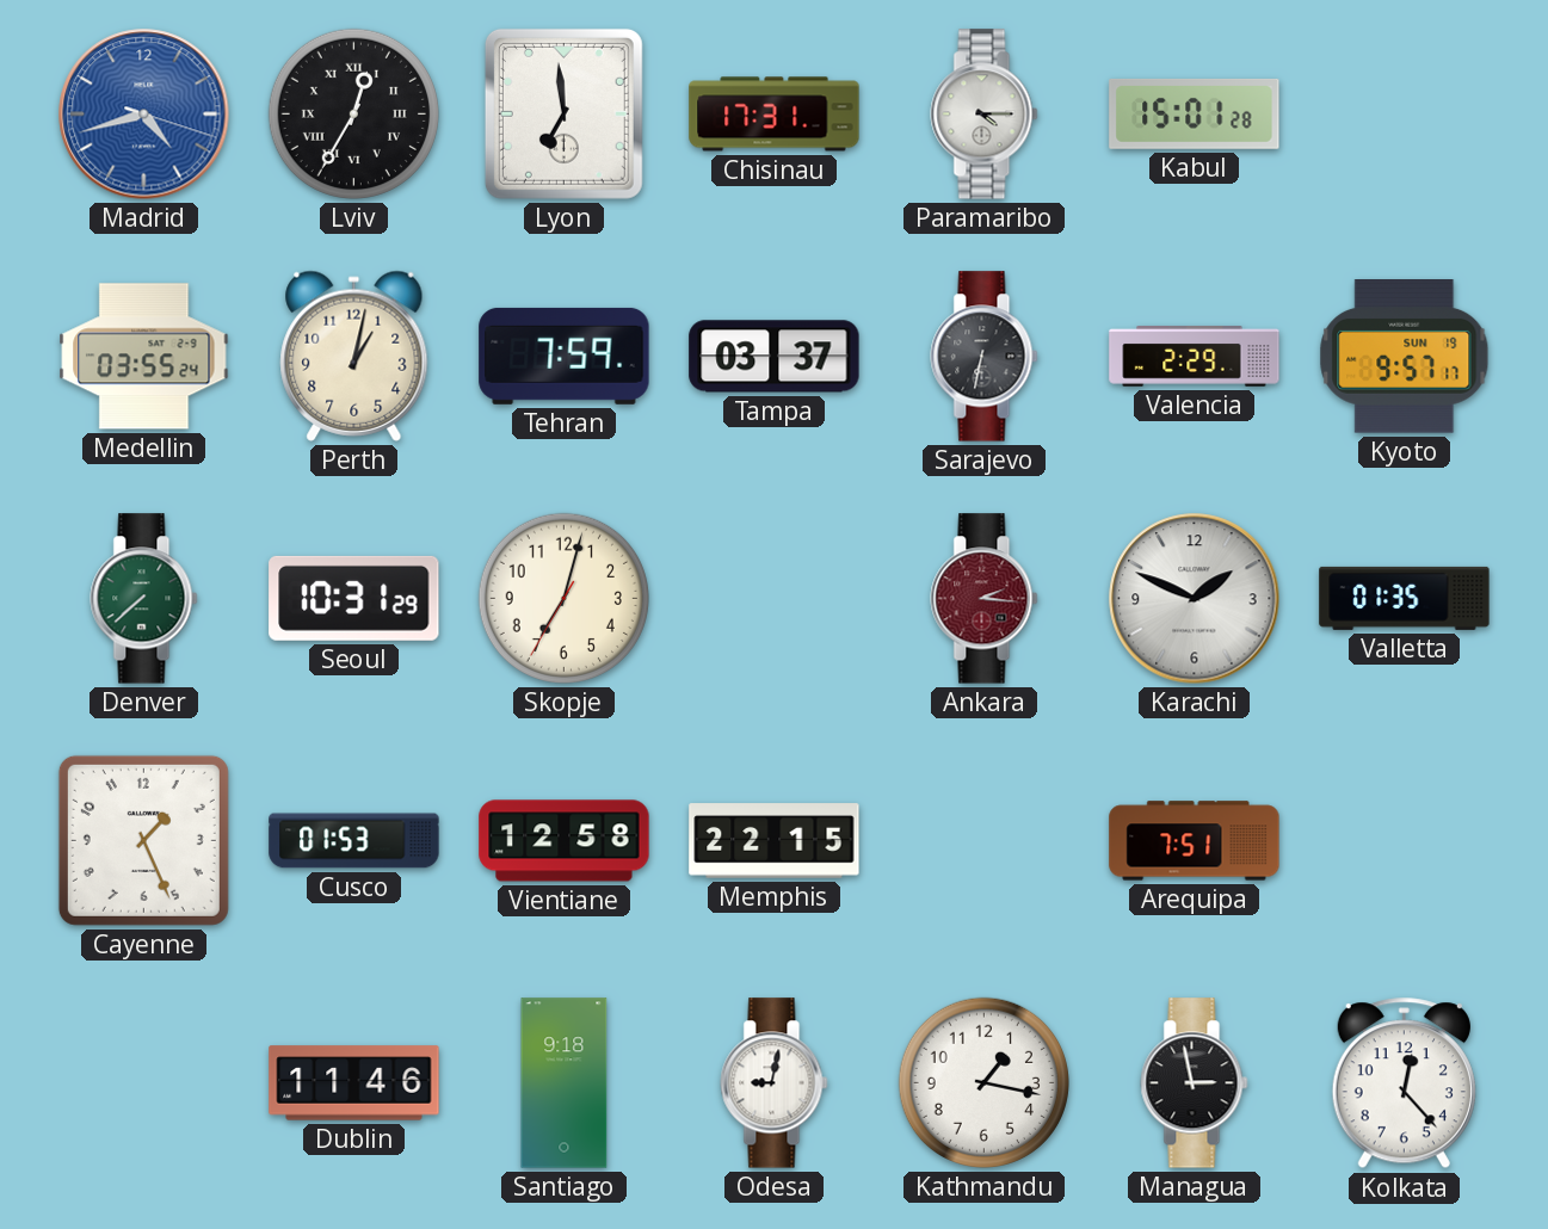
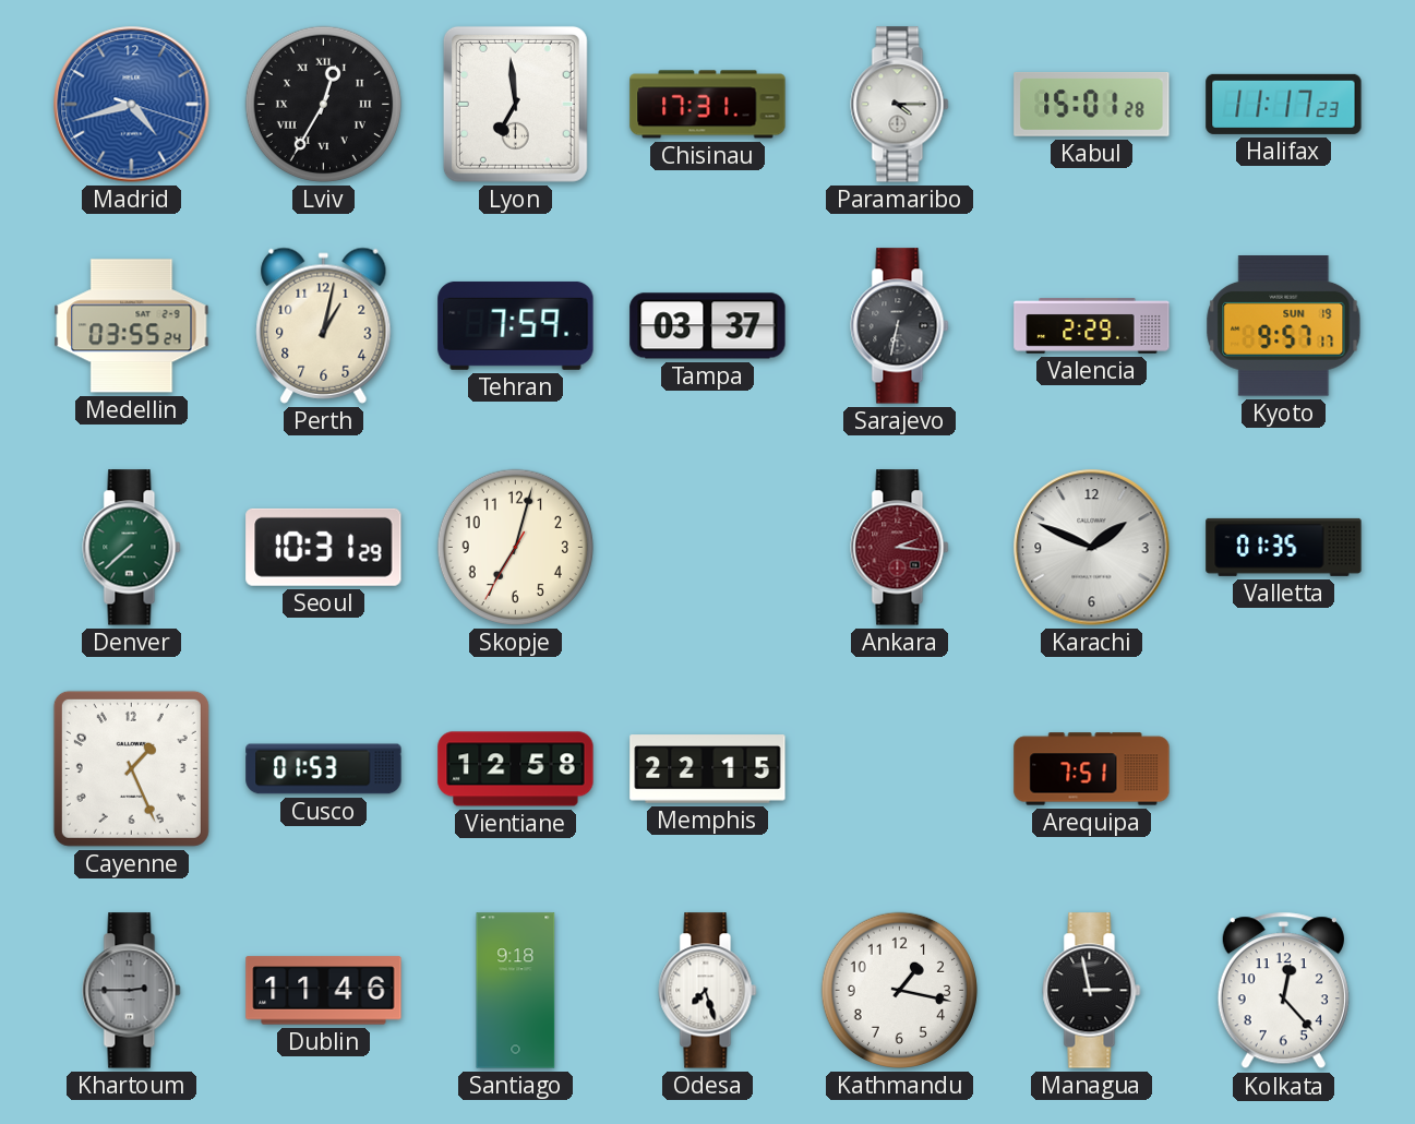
Halifax: none -> 11:17
Khartoum: none -> 2:45
Odesa: 9:02 -> 7:27
